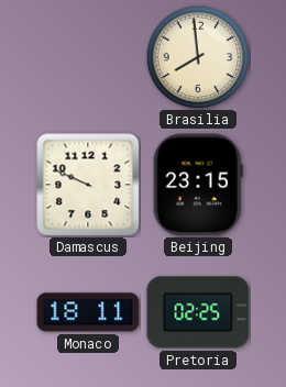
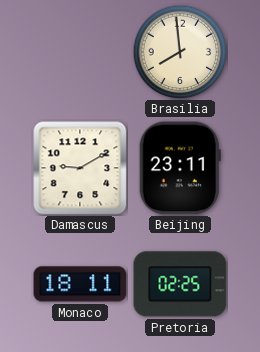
Damascus: 9:49 -> 9:10
Beijing: 23:15 -> 23:11
